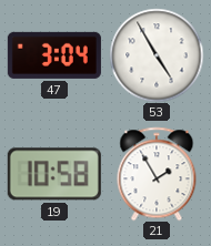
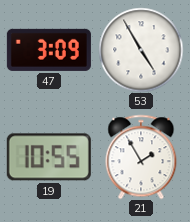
47: 3:04 -> 3:09
19: 10:58 -> 10:55
